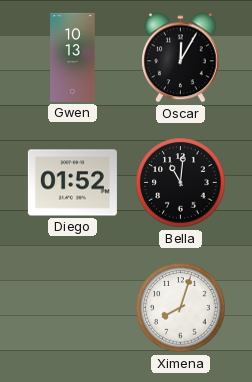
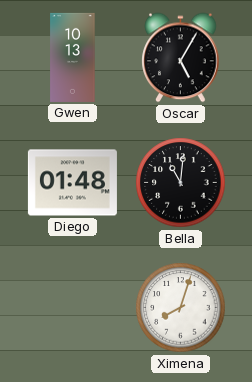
Oscar: 12:05 -> 5:05
Diego: 01:52 -> 01:48
